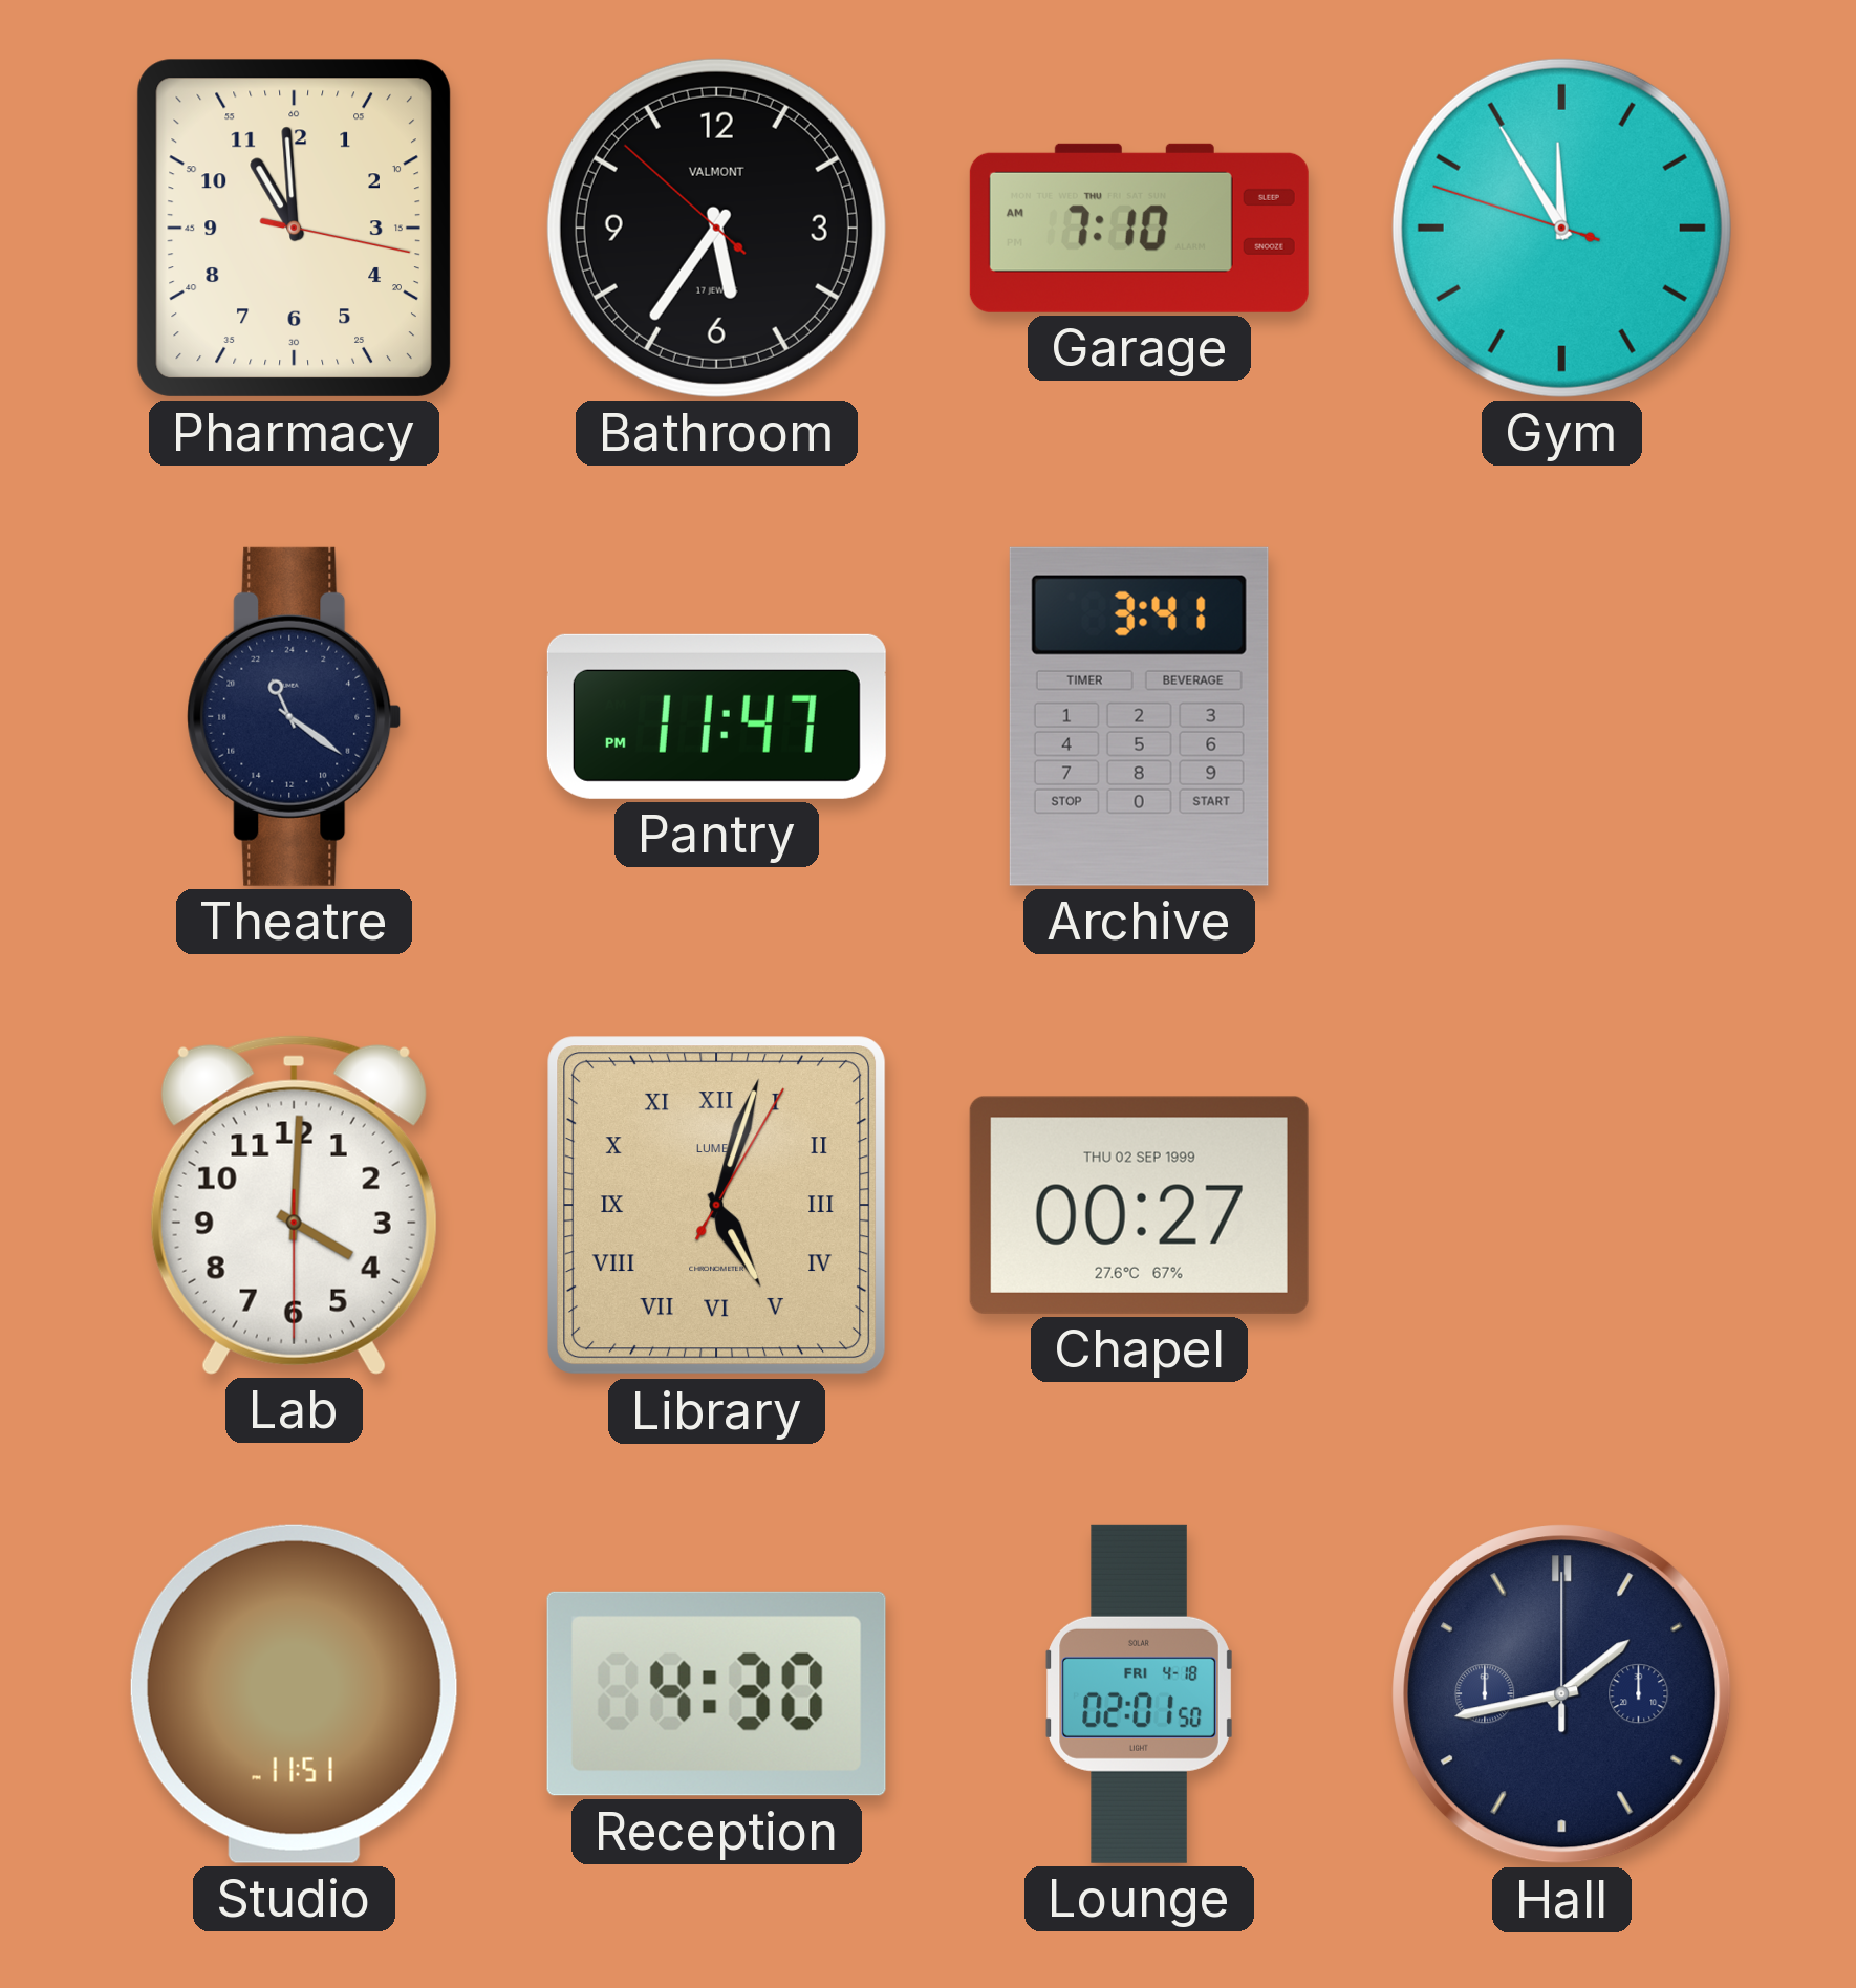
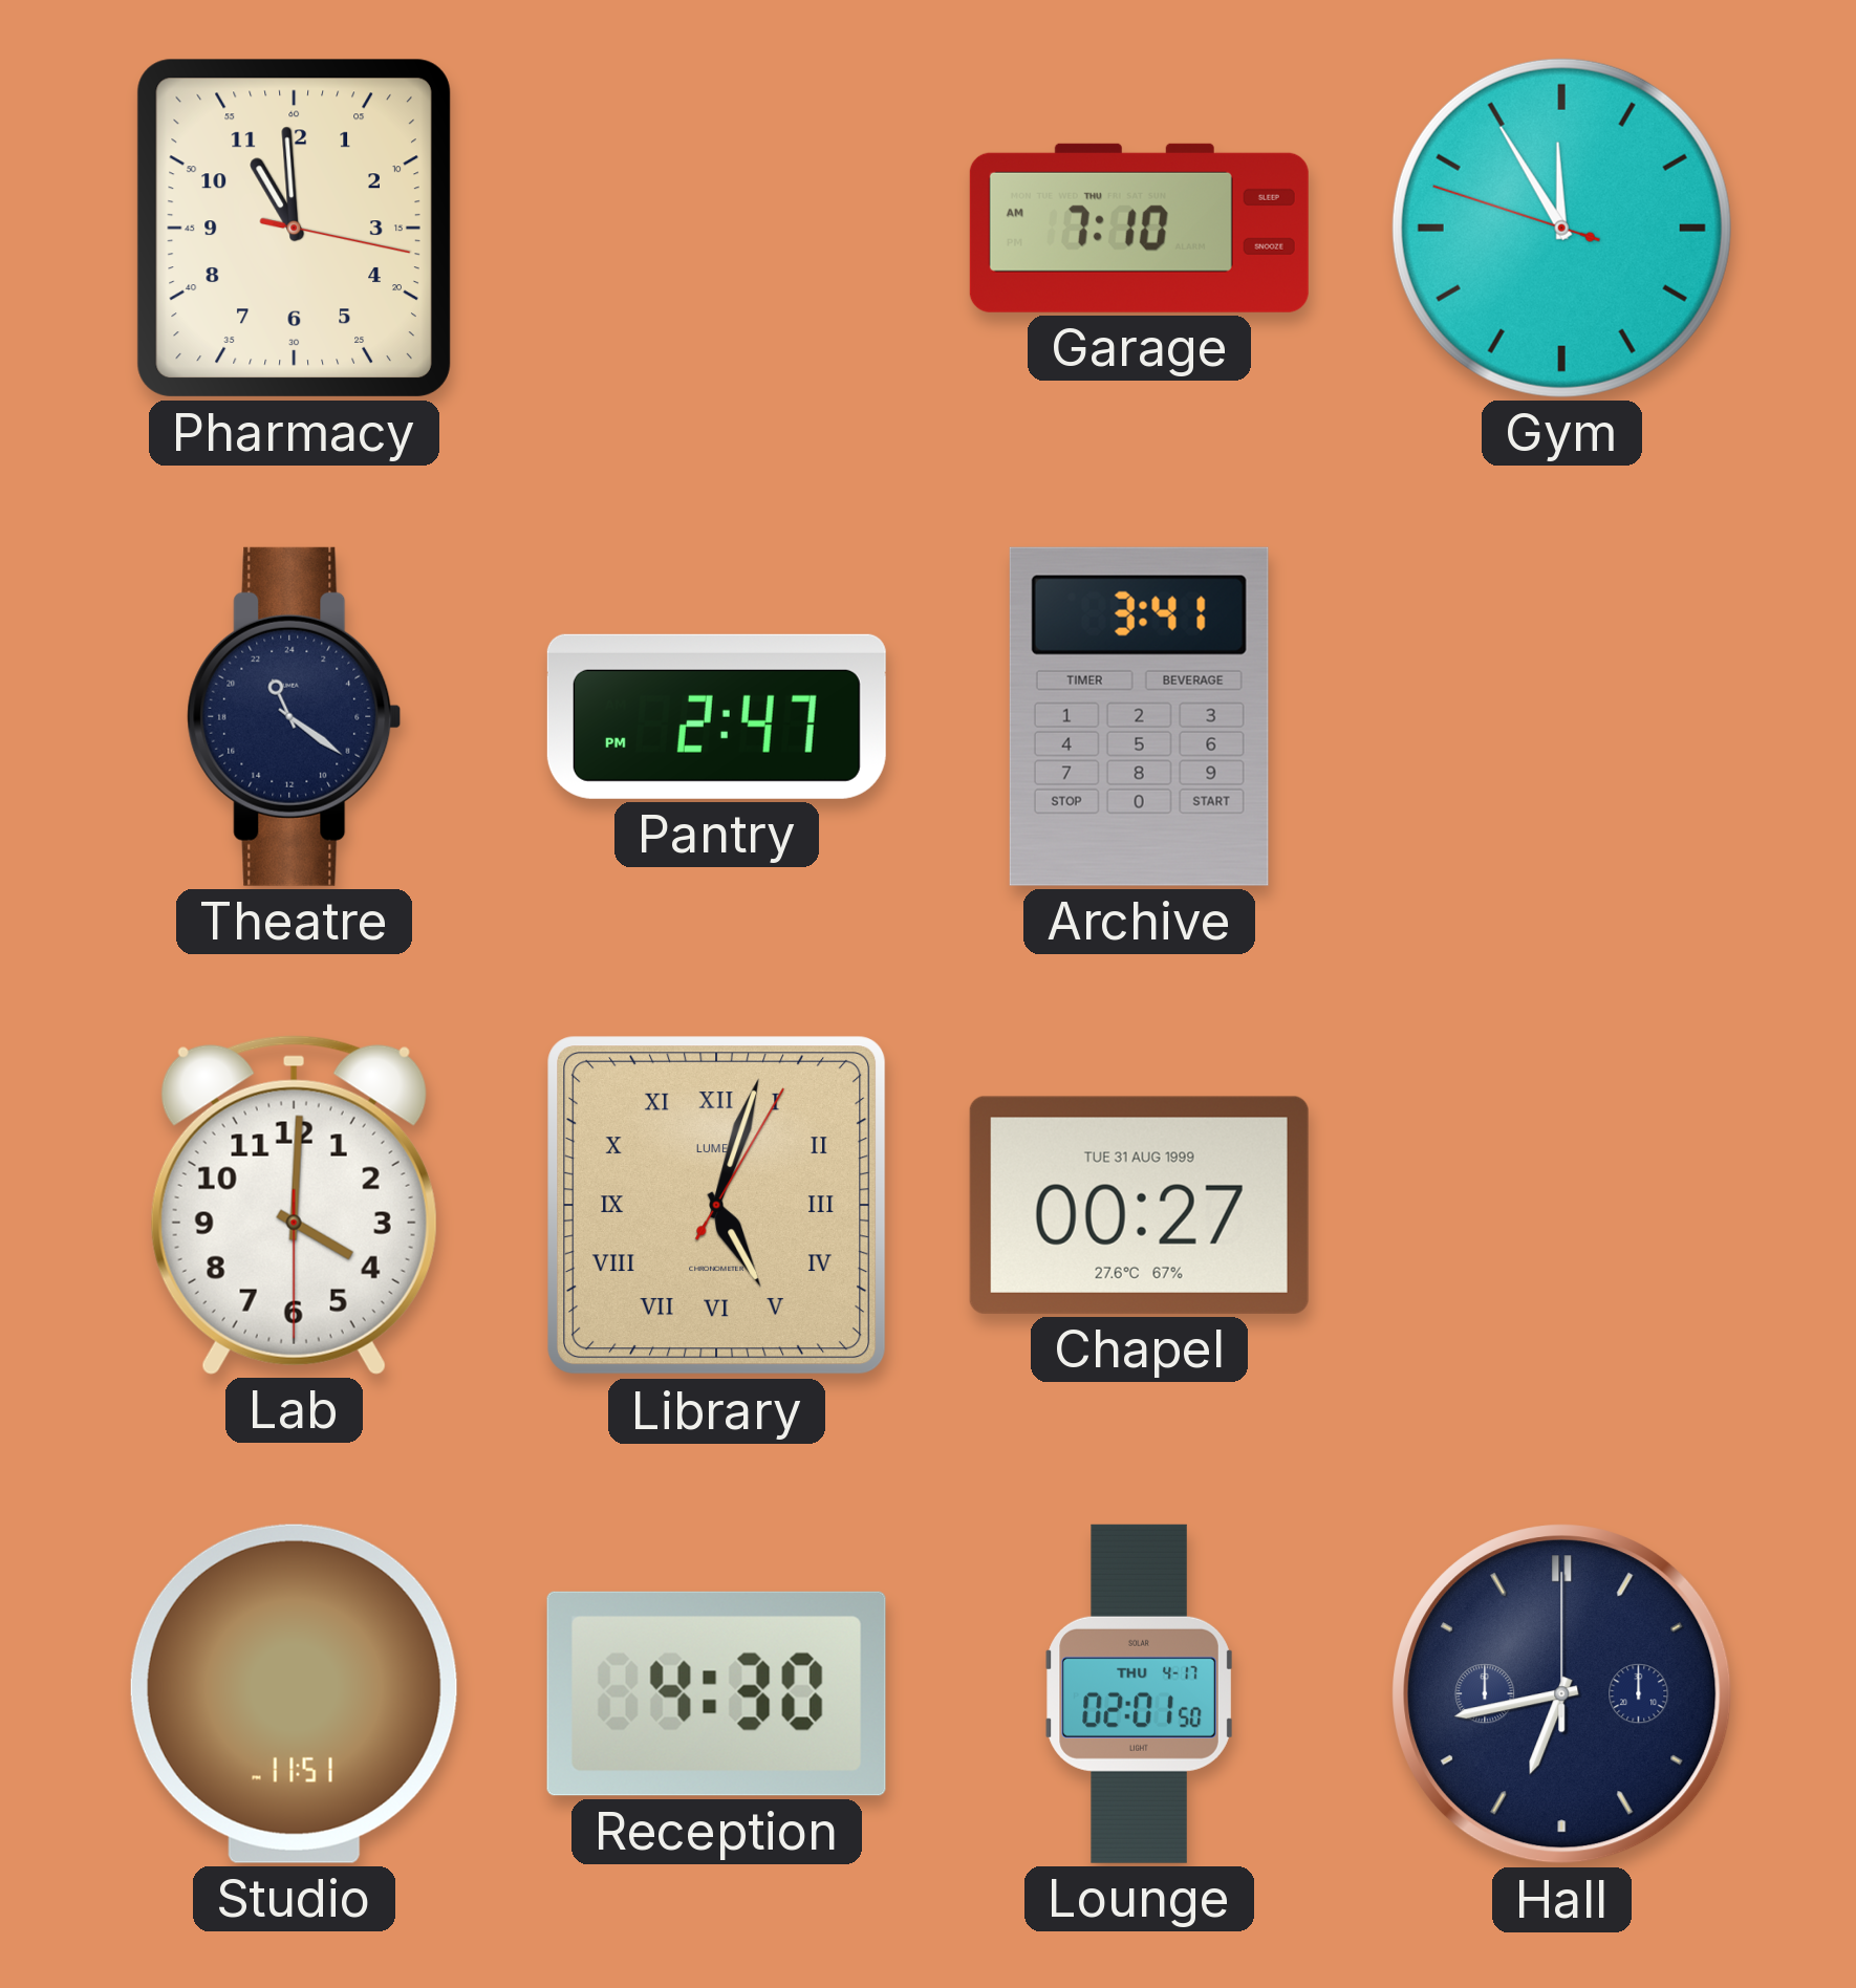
Bathroom: 5:35 -> none
Pantry: 11:47 -> 2:47
Chapel date: THU 02 SEP 1999 -> TUE 31 AUG 1999
Lounge date: FRI 4-18 -> THU 4-17
Hall: 1:43 -> 6:43
